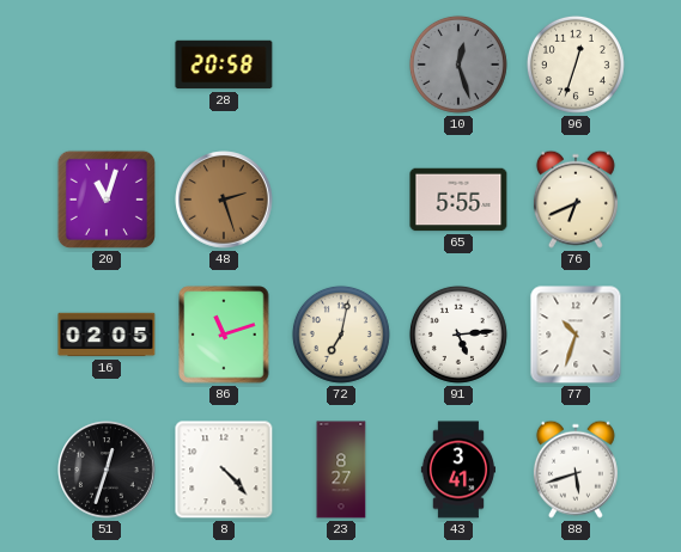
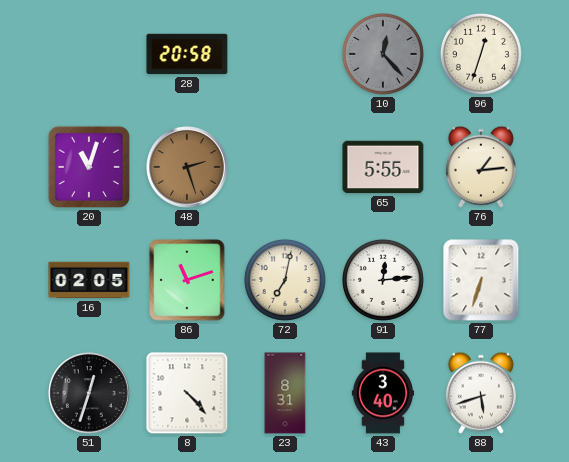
10: 12:27 -> 12:23
76: 6:41 -> 1:14
91: 5:14 -> 12:14
77: 10:33 -> 6:33
23: 8:27 -> 8:31
43: 3:41 -> 3:40
